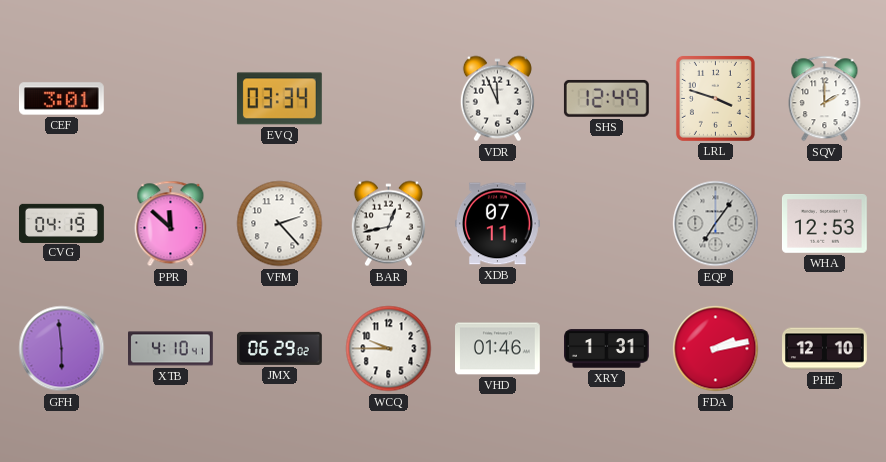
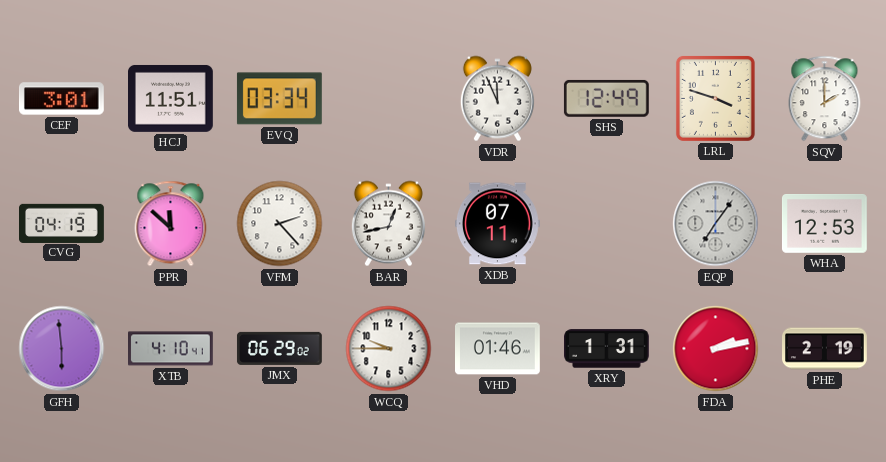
HCJ: none -> 11:51
PHE: 12:10 -> 2:19
